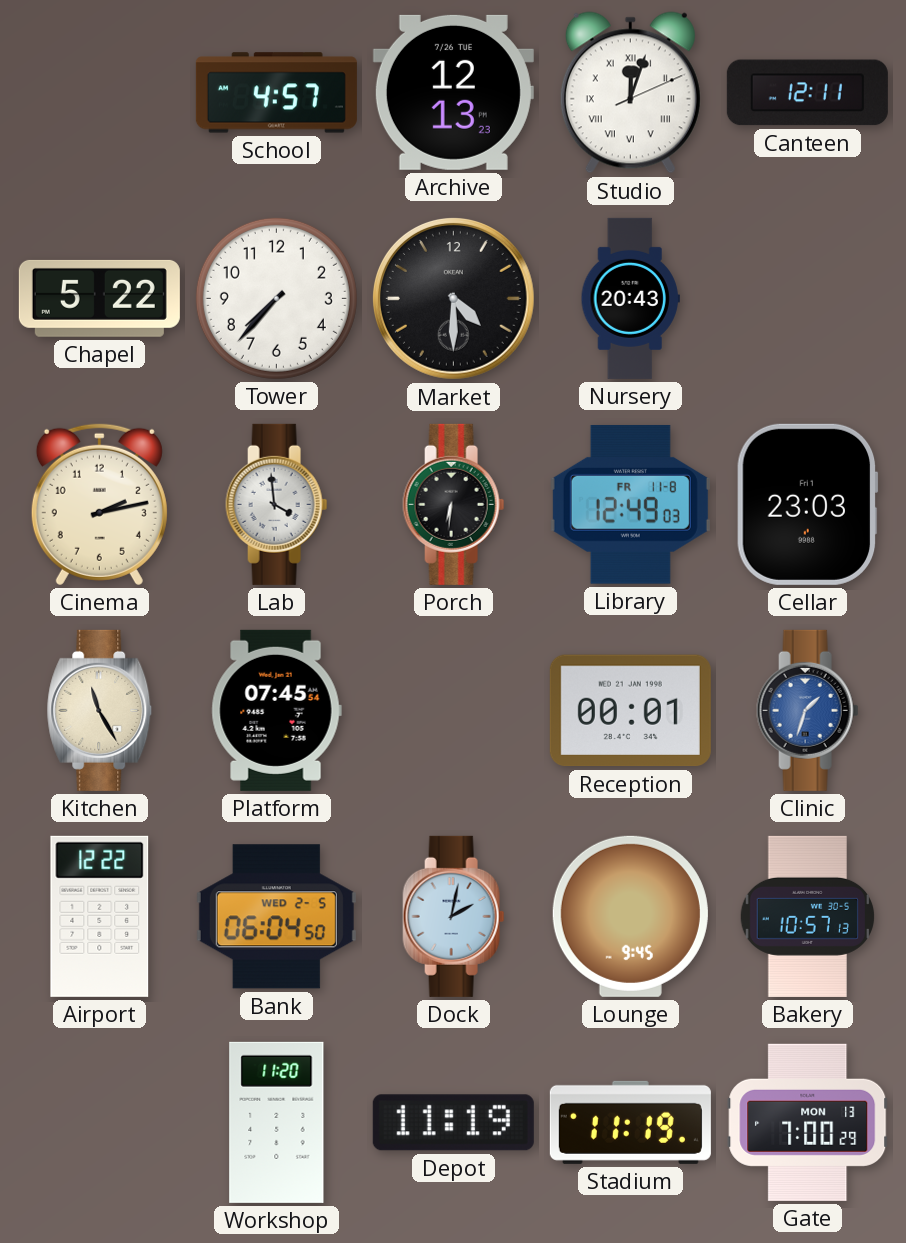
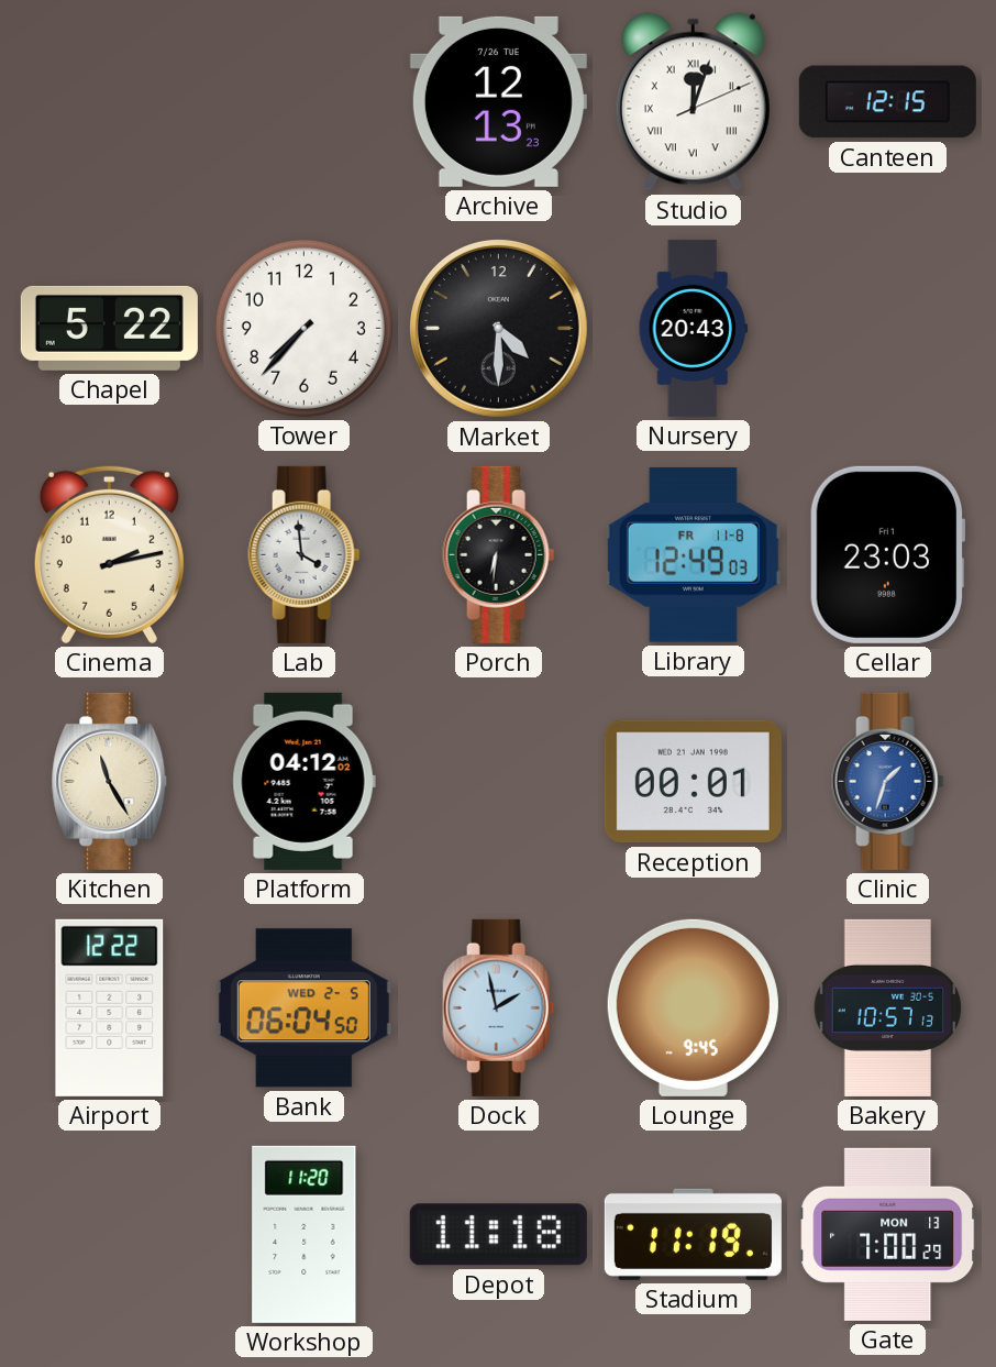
School: 4:57 -> none
Canteen: 12:11 -> 12:15
Platform: 07:45 -> 04:12
Dock: 2:02 -> 1:58
Depot: 11:19 -> 11:18
